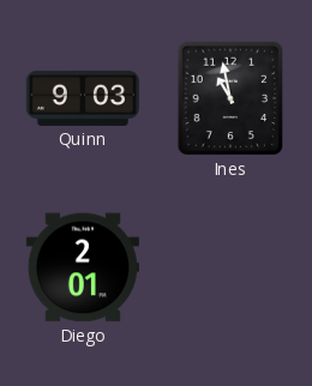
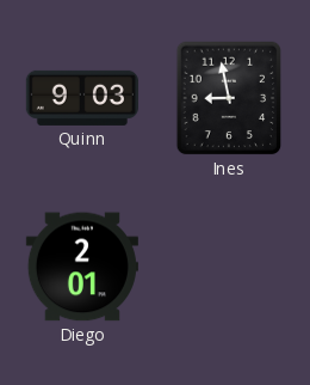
Ines: 10:58 -> 8:58
